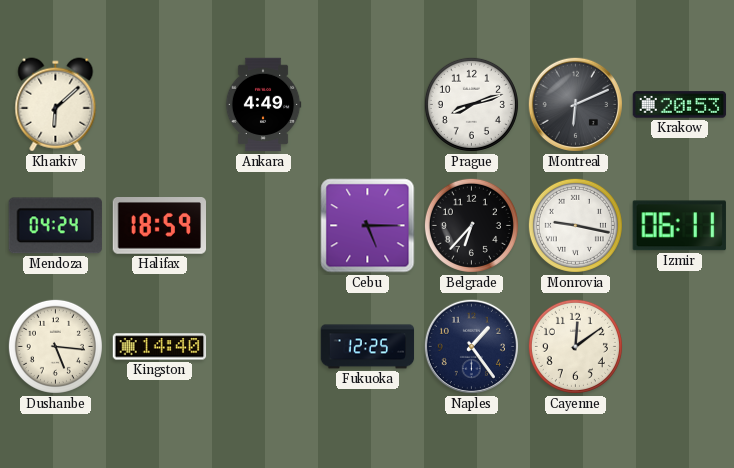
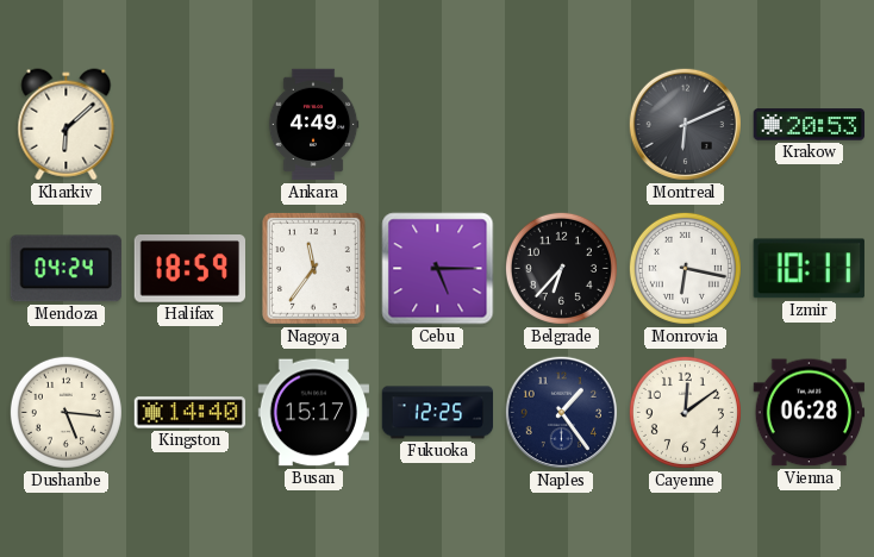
Prague: 8:12 -> none
Nagoya: none -> 11:36
Monrovia: 9:17 -> 6:17
Izmir: 06:11 -> 10:11
Busan: none -> 15:17
Vienna: none -> 06:28
